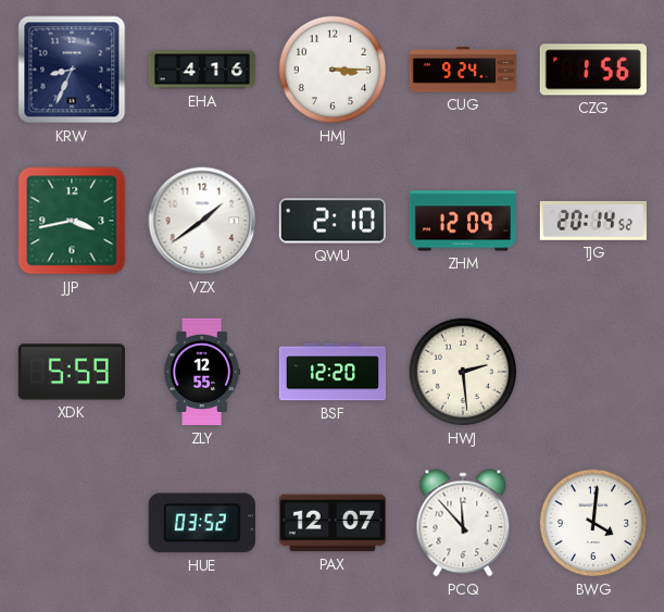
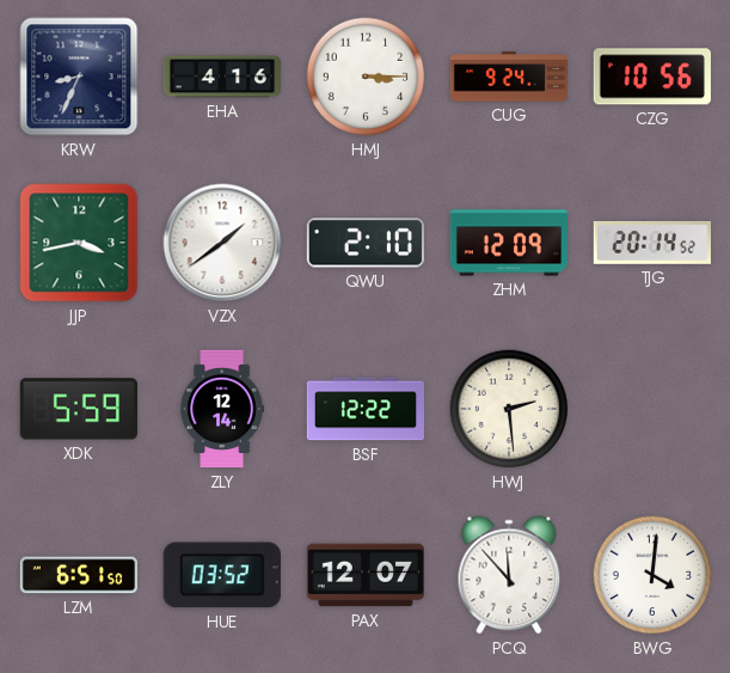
CZG: 1:56 -> 10:56
ZLY: 12:55 -> 12:14
BSF: 12:20 -> 12:22
LZM: none -> 6:51
